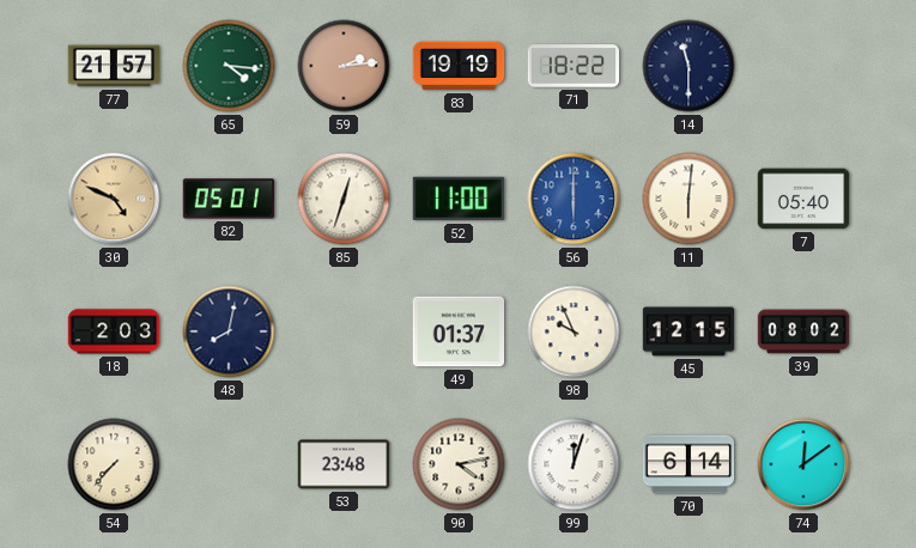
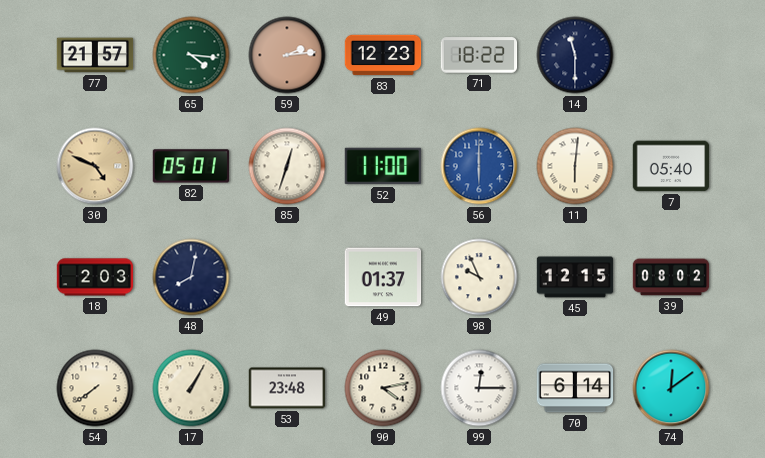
83: 19:19 -> 12:23
54: 7:37 -> 7:39
17: none -> 1:05
99: 12:03 -> 12:15
